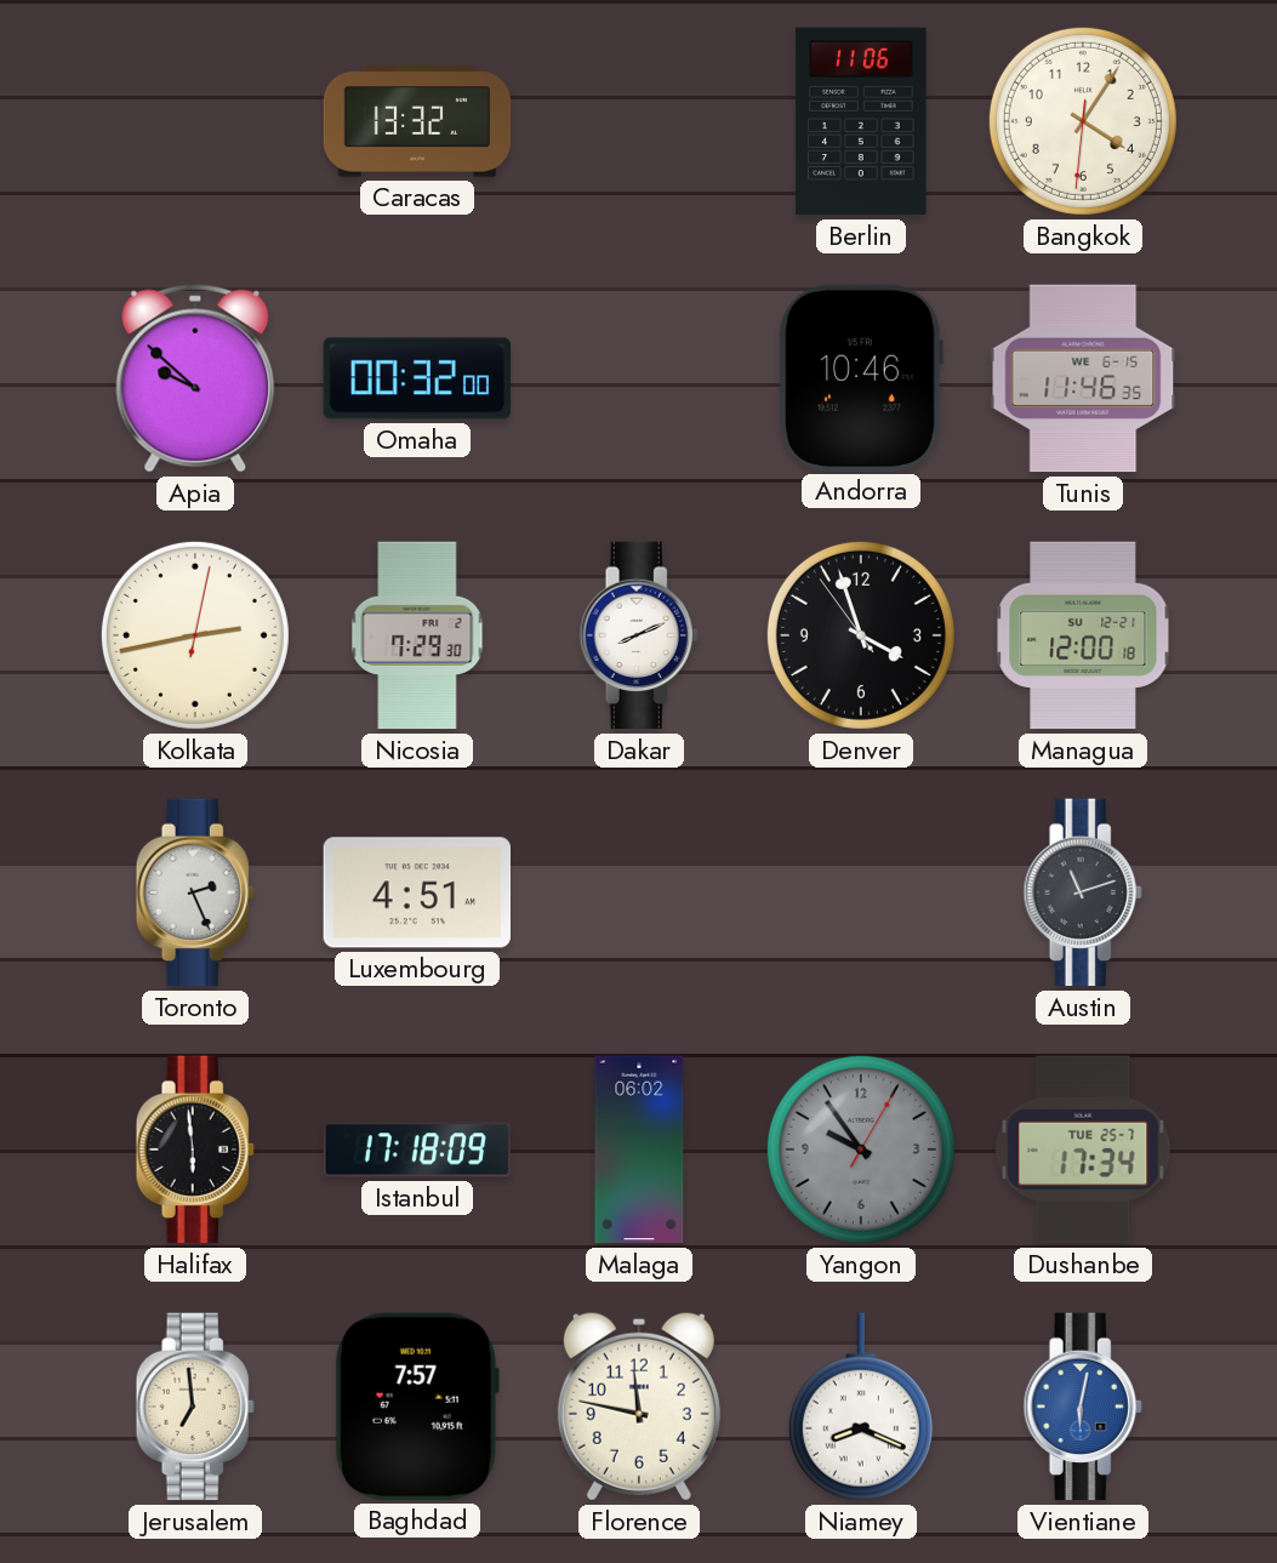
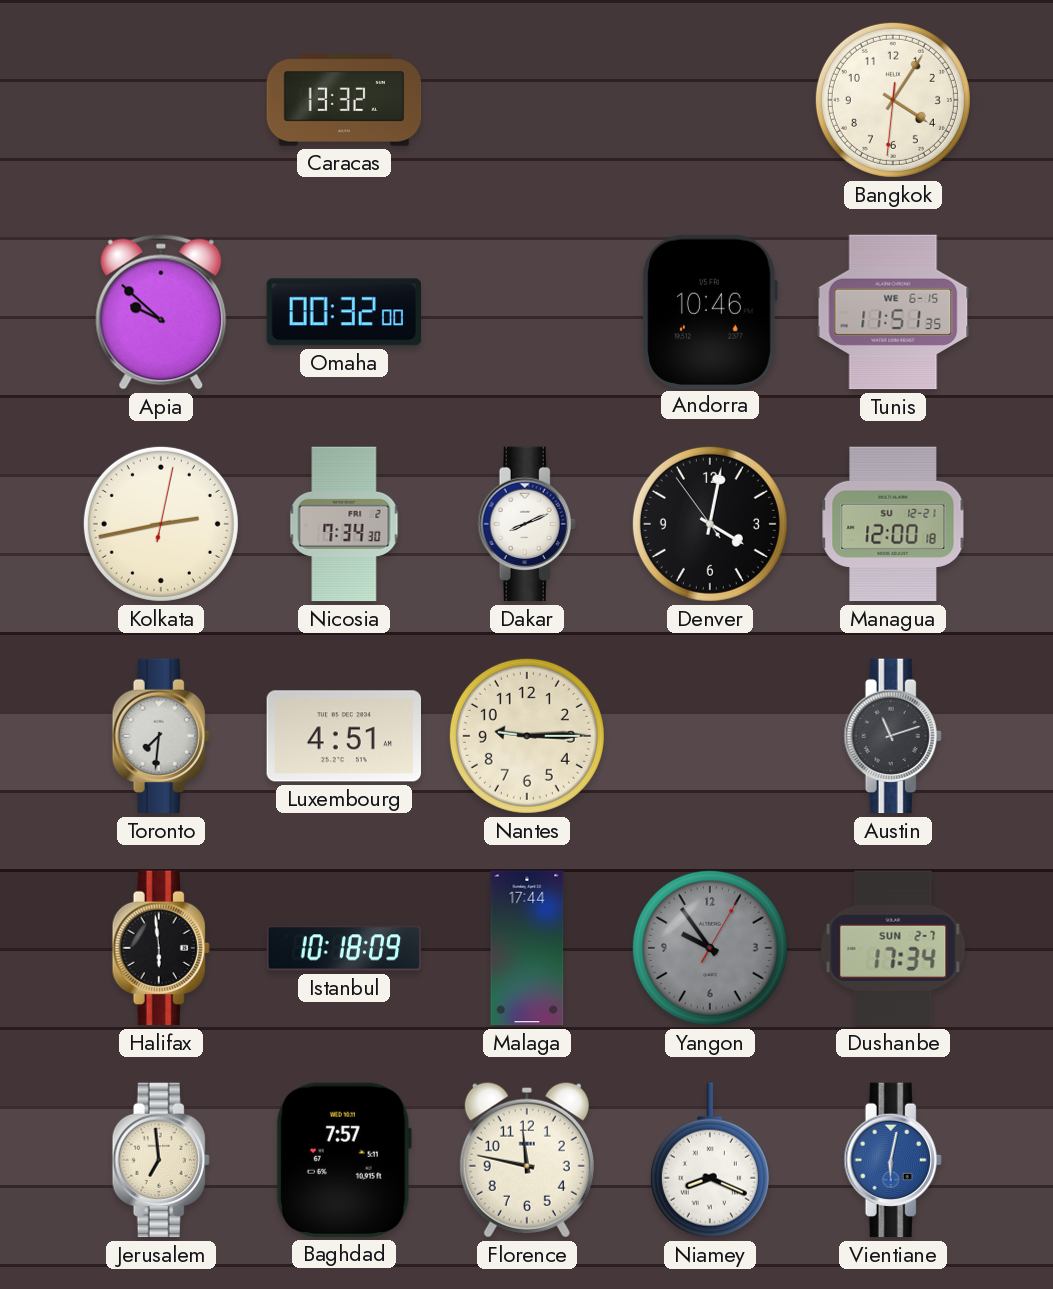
Berlin: 11:06 -> none
Tunis: 11:46 -> 11:51
Nicosia: 7:29 -> 7:34
Denver: 3:56 -> 4:01
Toronto: 2:26 -> 7:31
Nantes: none -> 9:15
Istanbul: 17:18 -> 10:18
Malaga: 06:02 -> 17:44
Dushanbe date: TUE 25-7 -> SUN 2-7
